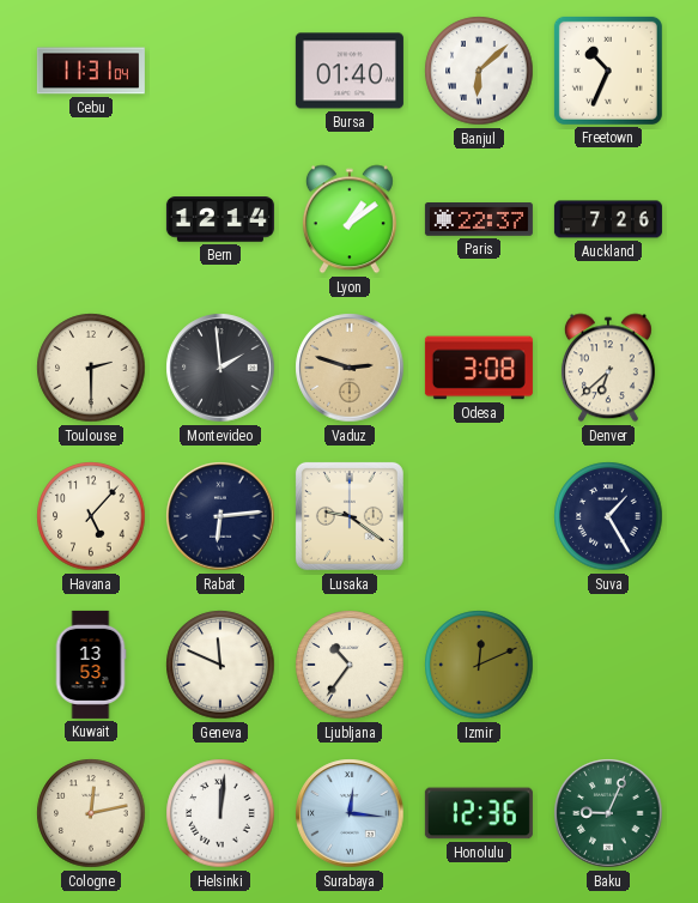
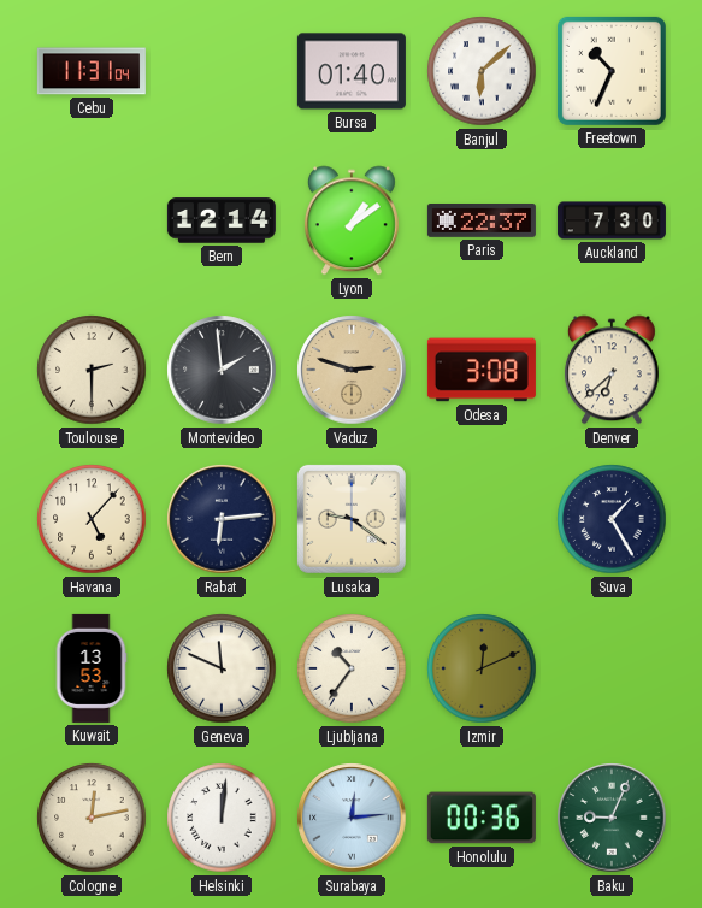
Auckland: 7:26 -> 7:30
Surabaya: 12:16 -> 12:14
Honolulu: 12:36 -> 00:36
